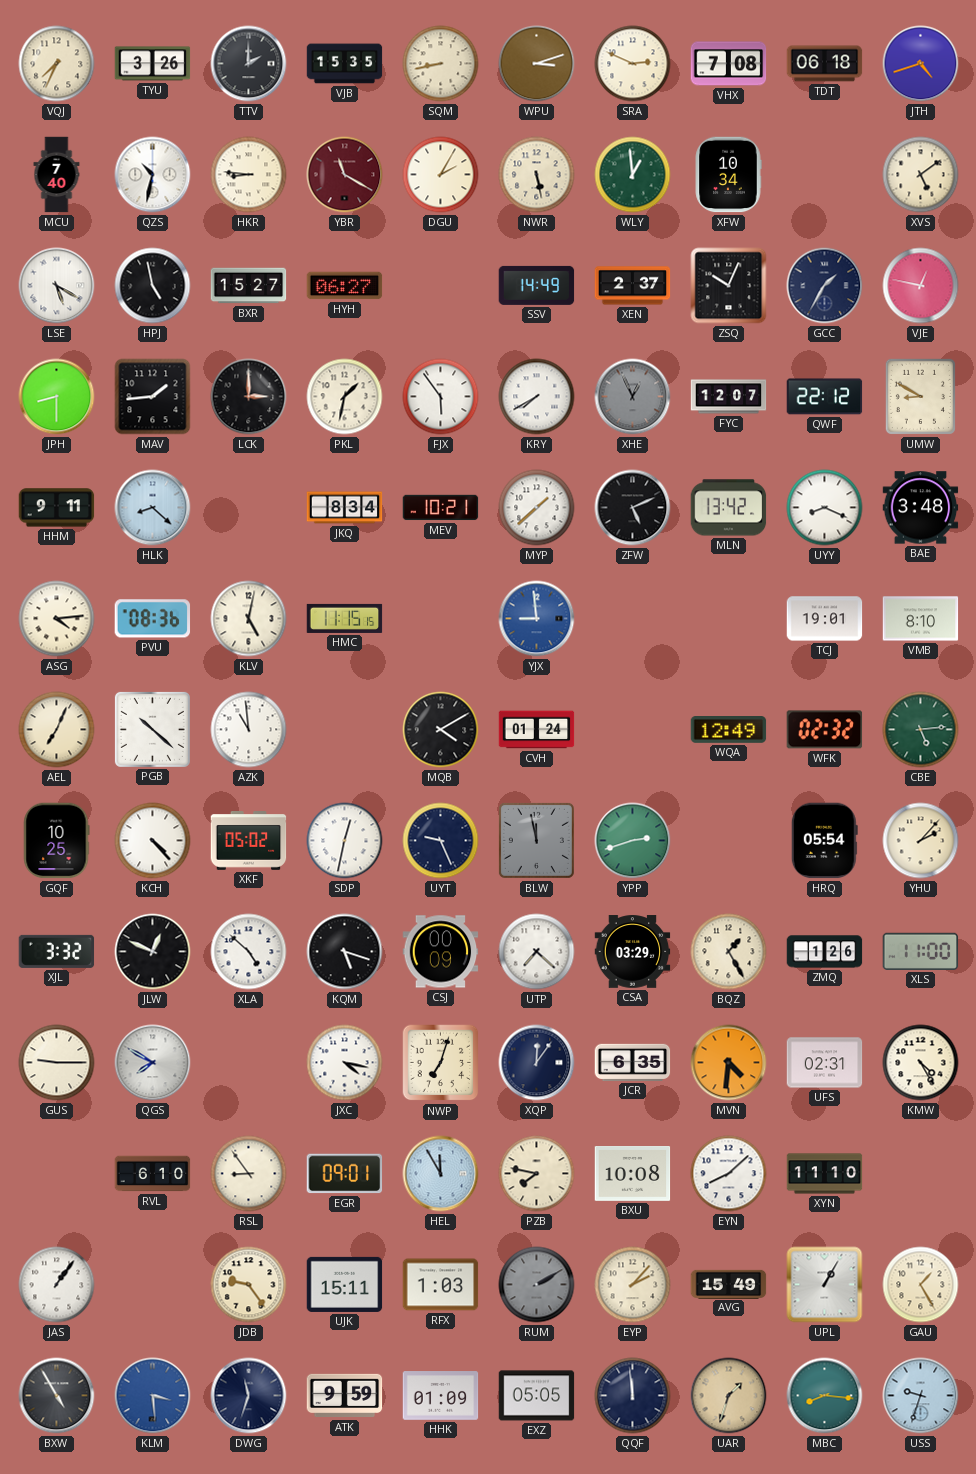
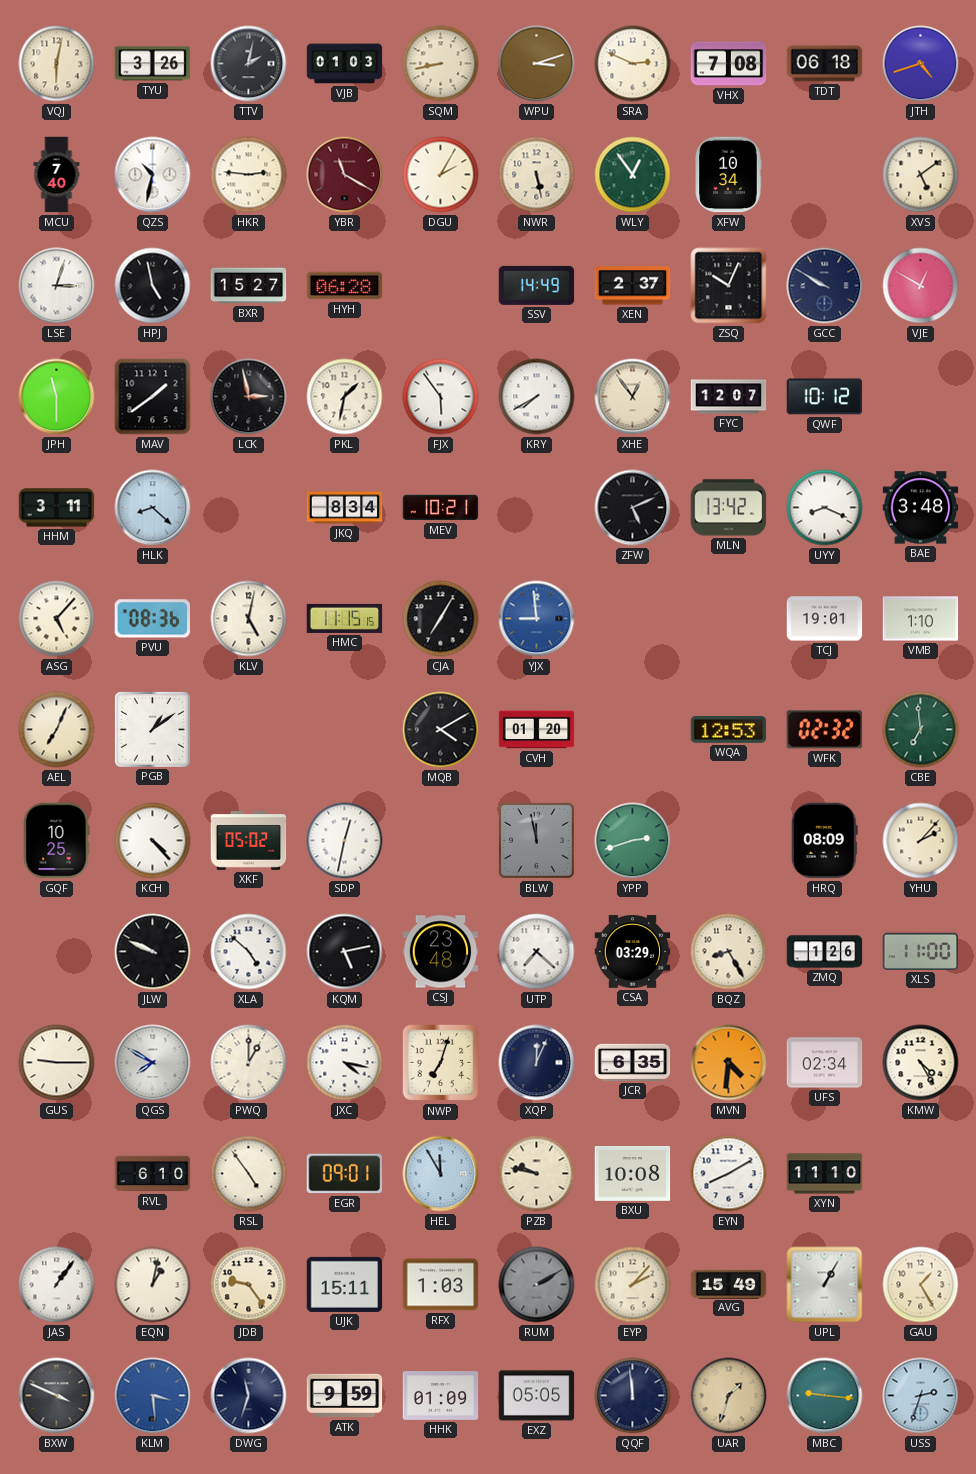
VQJ: 7:34 -> 6:02
TTV: 2:00 -> 2:02
VJB: 15:35 -> 01:03
HKR: 8:46 -> 2:46
WLY: 12:59 -> 12:54
LSE: 5:20 -> 3:03
HYH: 06:27 -> 06:28
GCC: 1:35 -> 9:50
VJE: 12:47 -> 12:50
JPH: 8:30 -> 11:30
MAV: 1:44 -> 1:39
LCK: 3:00 -> 2:58
XHE: 12:56 -> 12:54
XHE dial: grey -> cream
QWF: 22:12 -> 10:12
UMW: 8:50 -> none
HHM: 9:11 -> 3:11
MYP: 1:38 -> none
ASG: 4:14 -> 5:07
CJA: none -> 7:05
VMB: 8:10 -> 1:10
PGB: 10:22 -> 1:09
AZK: 10:59 -> none
CVH: 01:24 -> 01:20
WQA: 12:49 -> 12:53
CBE: 5:14 -> 6:59
UYT: 9:26 -> none
HRQ: 05:54 -> 08:09
XJL: 3:32 -> none
JLW: 12:49 -> 9:49
KQM: 5:18 -> 5:13
CSJ: 00:09 -> 23:48
BQZ: 1:25 -> 8:25
PWQ: none -> 1:00
XQP: 12:06 -> 12:04
UFS: 02:31 -> 02:34
RSL: 8:54 -> 4:54
PZB: 7:47 -> 9:47
EYN: 8:08 -> 8:10
EQN: none -> 1:02
BXW: 4:55 -> 3:49
MBC: 8:16 -> 9:16
USS: 9:33 -> 2:33
